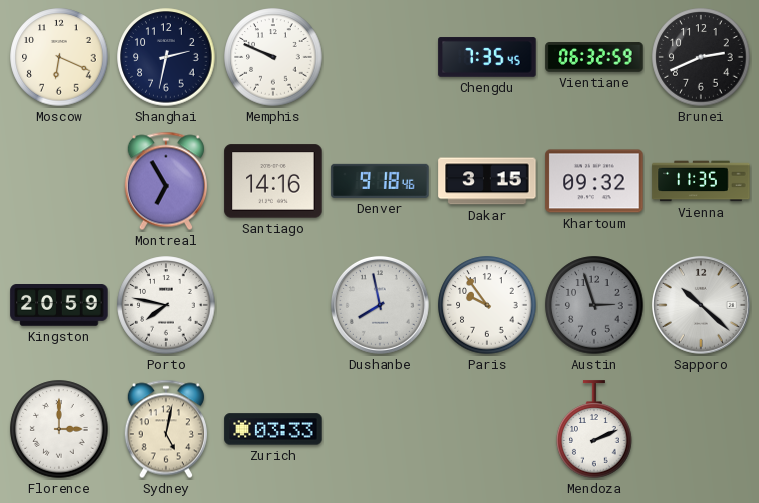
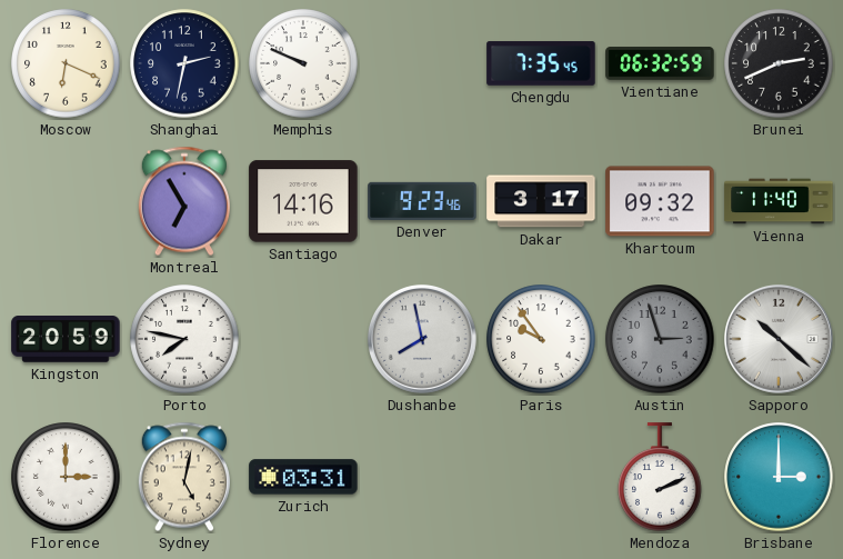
Denver: 9:18 -> 9:23
Dakar: 3:15 -> 3:17
Vienna: 11:35 -> 11:40
Zurich: 03:33 -> 03:31
Brisbane: none -> 3:00
